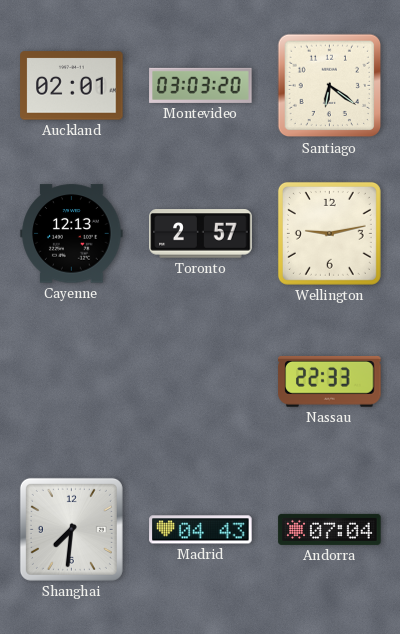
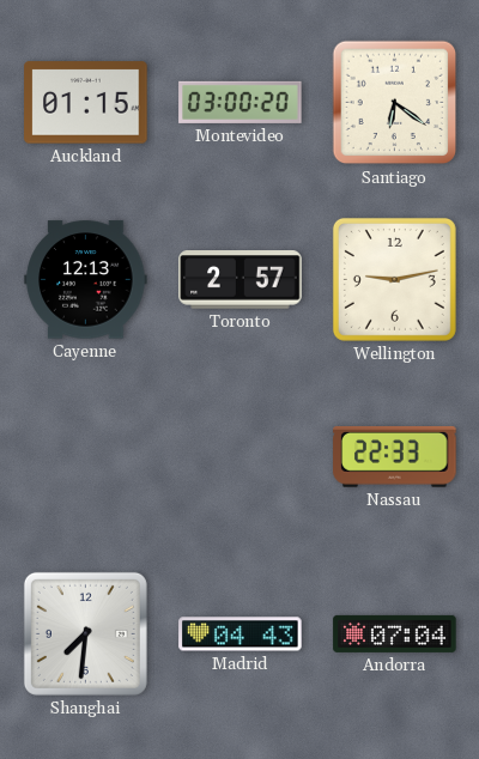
Auckland: 02:01 -> 01:15
Montevideo: 03:03 -> 03:00
